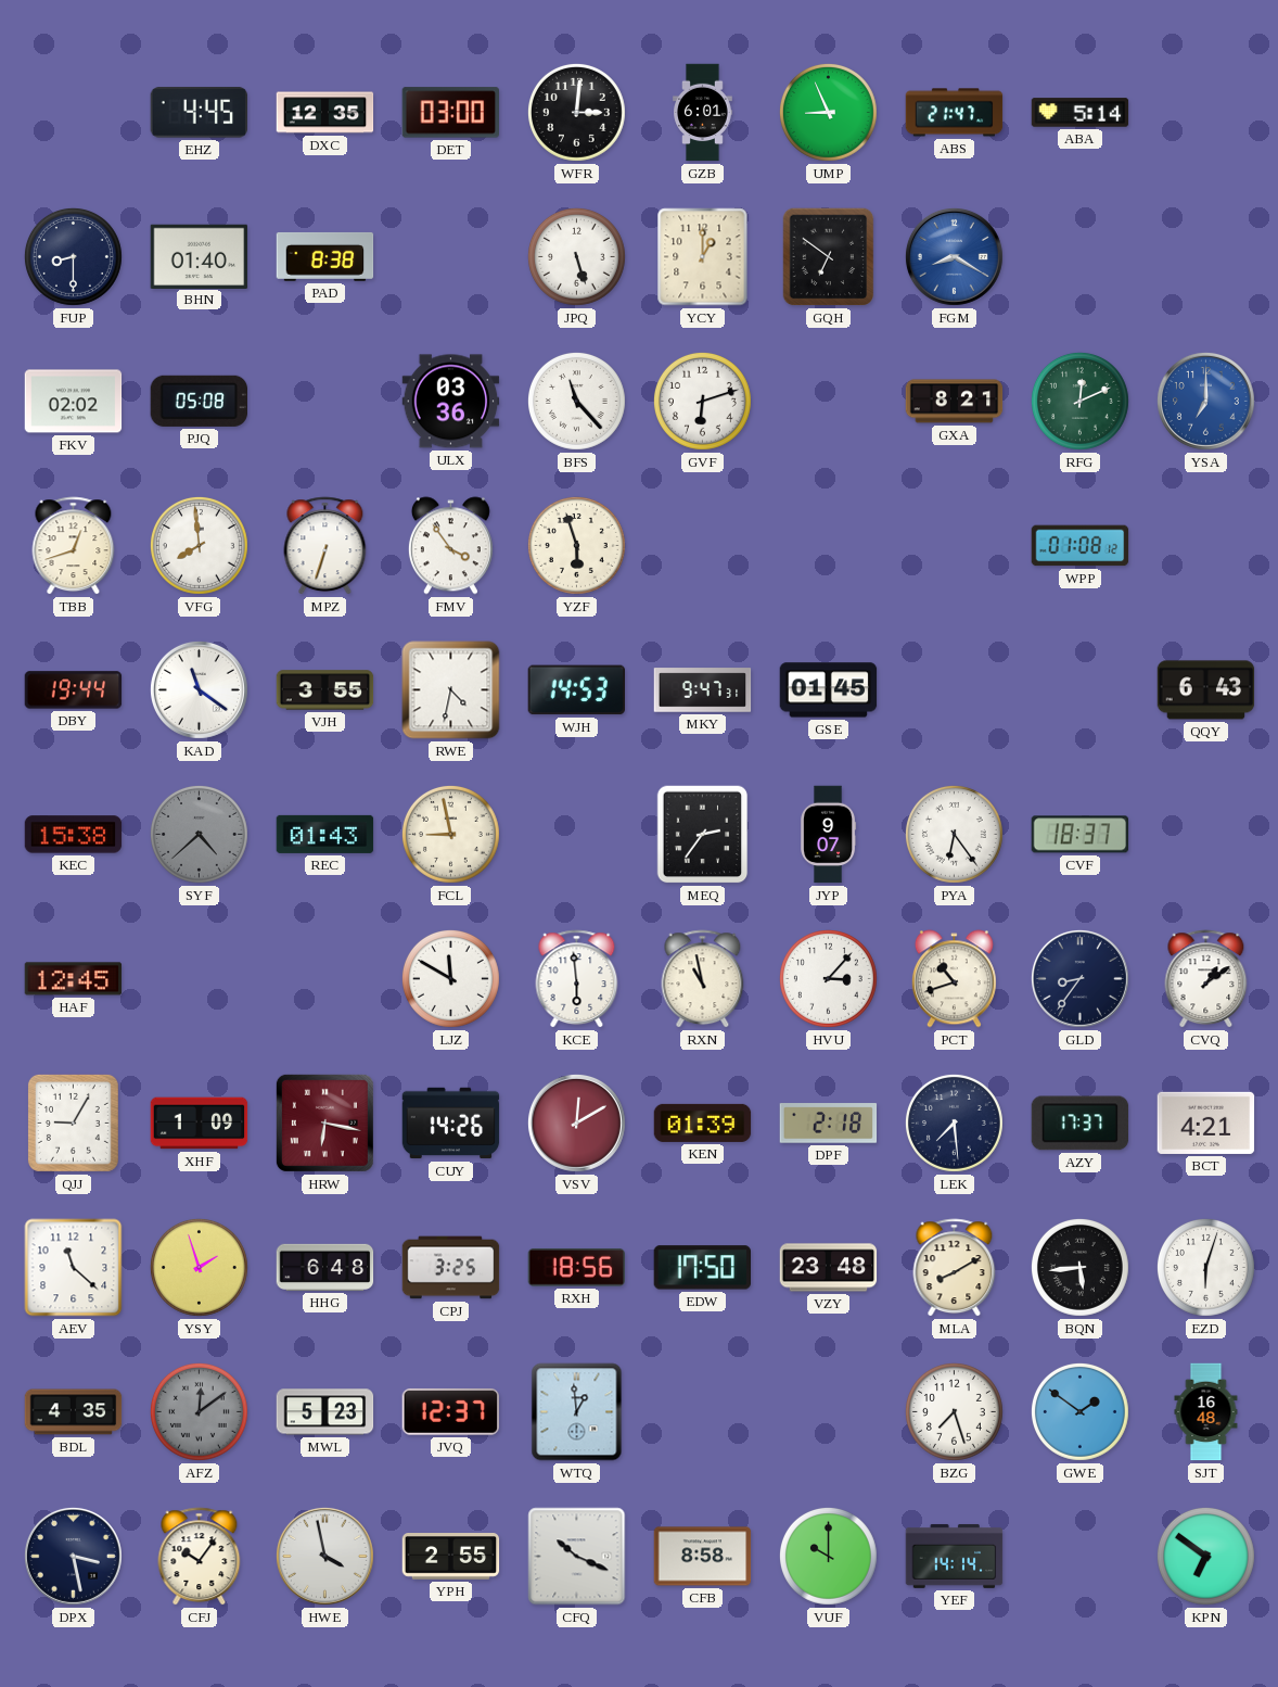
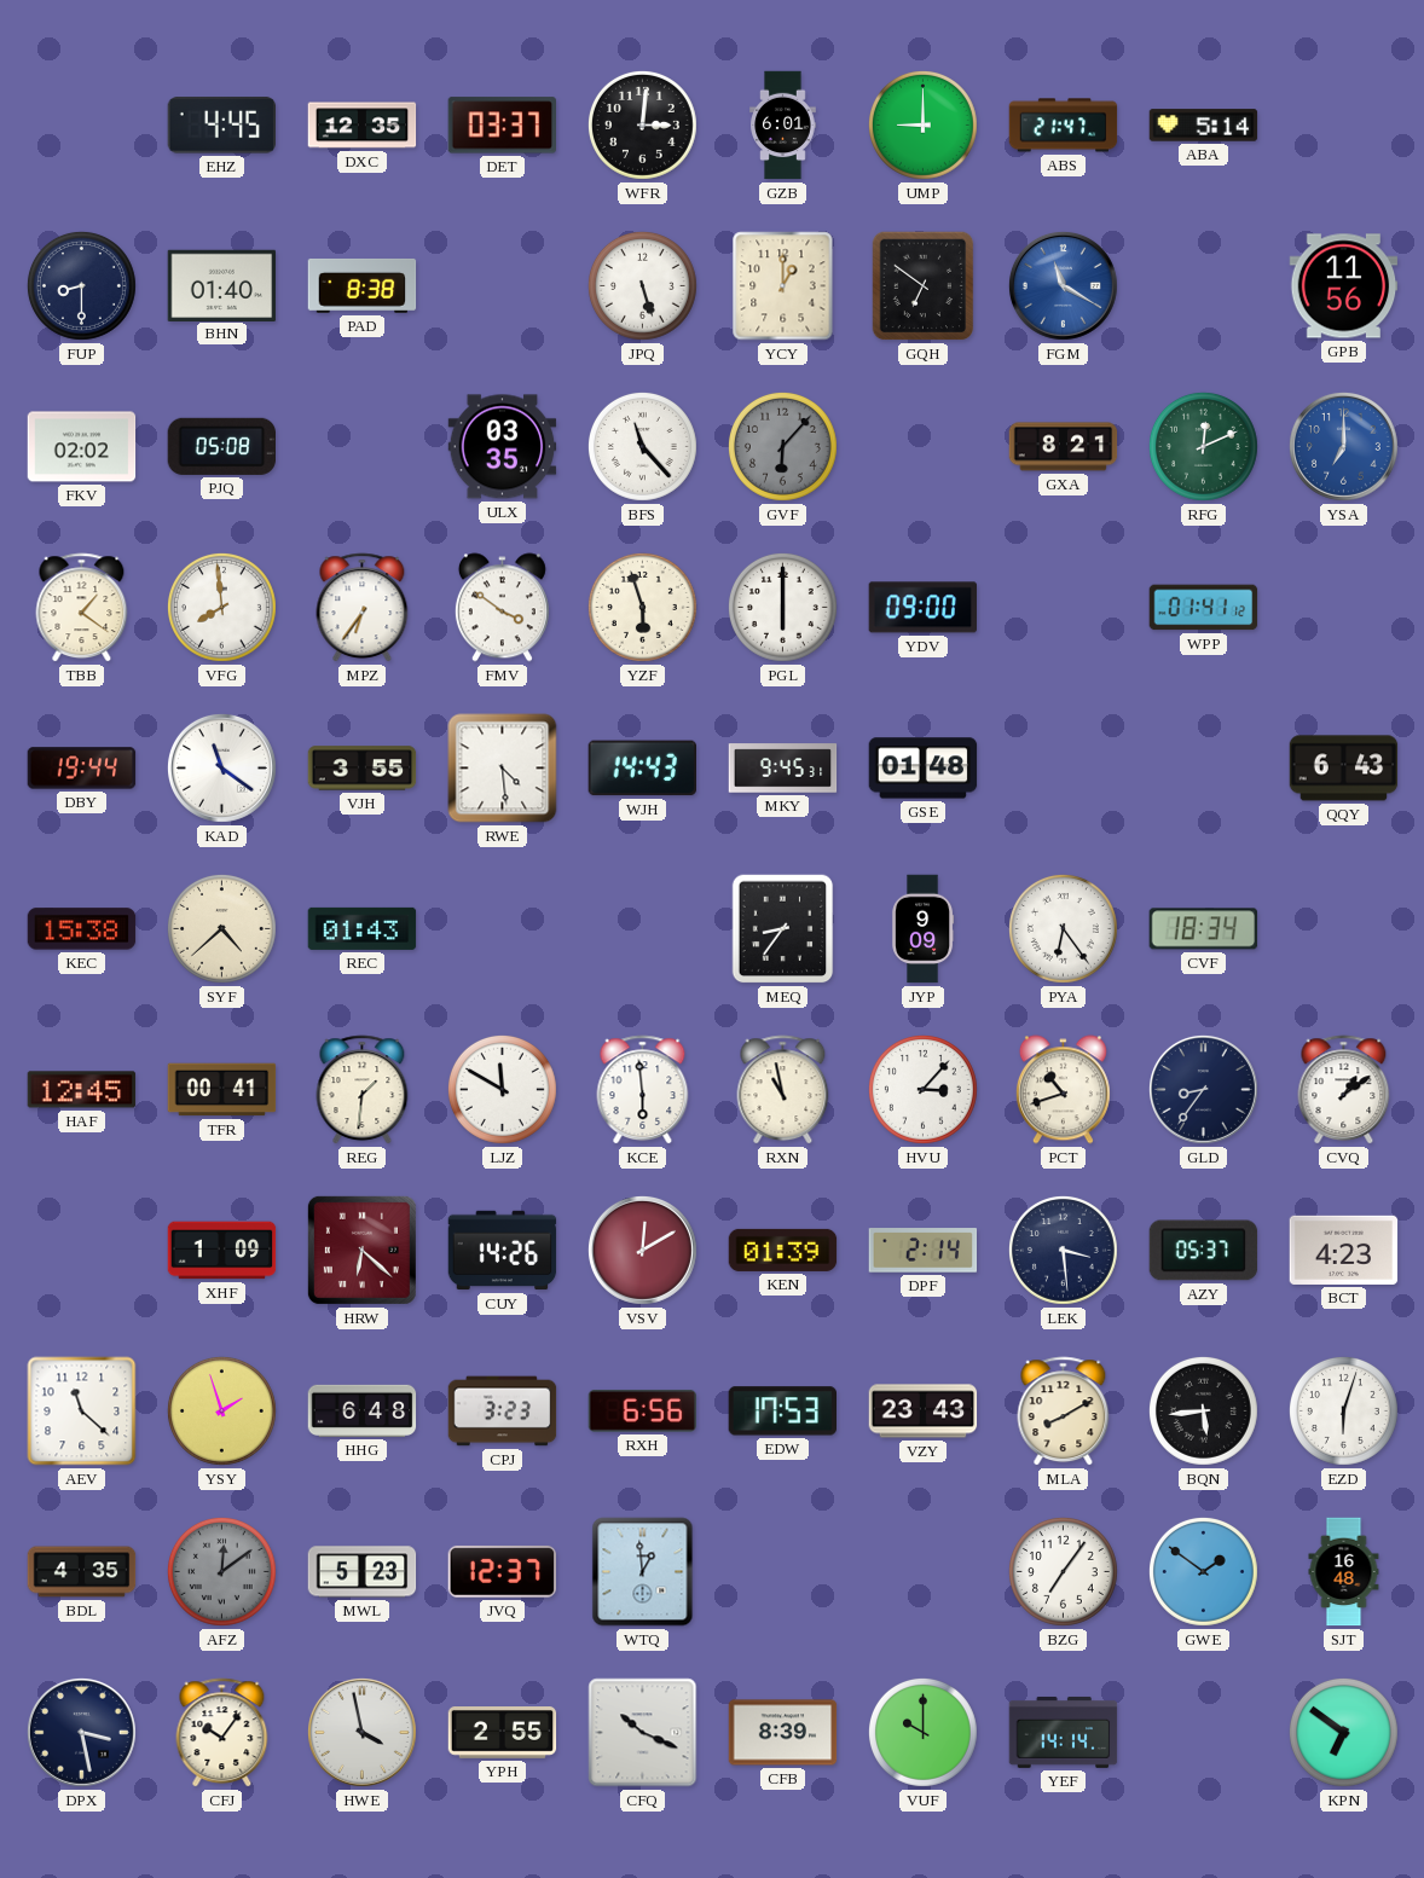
DET: 03:00 -> 03:37
UMP: 8:56 -> 9:00
FGM: 8:20 -> 11:20
GPB: none -> 11:56
ULX: 03:36 -> 03:35
GVF: 6:12 -> 6:07
GVF dial: white -> grey
TBB: 12:42 -> 1:21
MPZ: 6:33 -> 6:36
FMV: 3:54 -> 3:51
PGL: none -> 6:00
YDV: none -> 09:00
WPP: 01:08 -> 01:41
RWE: 4:32 -> 4:29
WJH: 14:53 -> 14:43
MKY: 9:47 -> 9:45
GSE: 01:45 -> 01:48
SYF dial: grey -> cream
FCL: 8:58 -> none
MEQ: 2:36 -> 8:36
JYP: 9:07 -> 9:09
CVF: 18:37 -> 18:34
TFR: none -> 00:41
REG: none -> 1:31
QJJ: 9:05 -> none
HRW: 6:17 -> 6:22
DPF: 2:18 -> 2:14
LEK: 7:29 -> 3:29
AZY: 17:37 -> 05:37
BCT: 4:21 -> 4:23
CPJ: 3:25 -> 3:23
RXH: 18:56 -> 6:56
EDW: 17:50 -> 17:53
VZY: 23:48 -> 23:43
BZG: 7:27 -> 7:06
CFB: 8:58 -> 8:39
